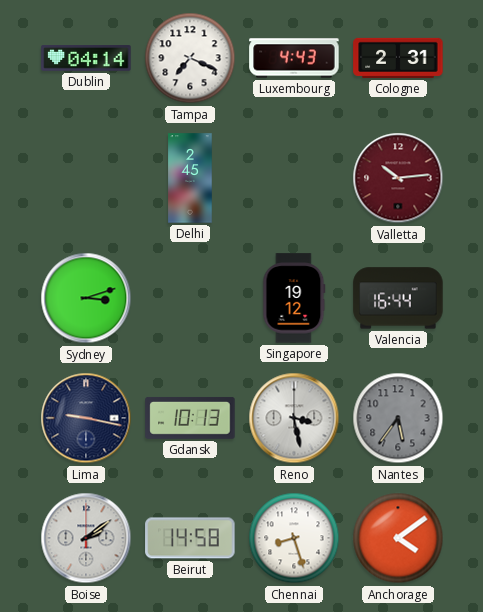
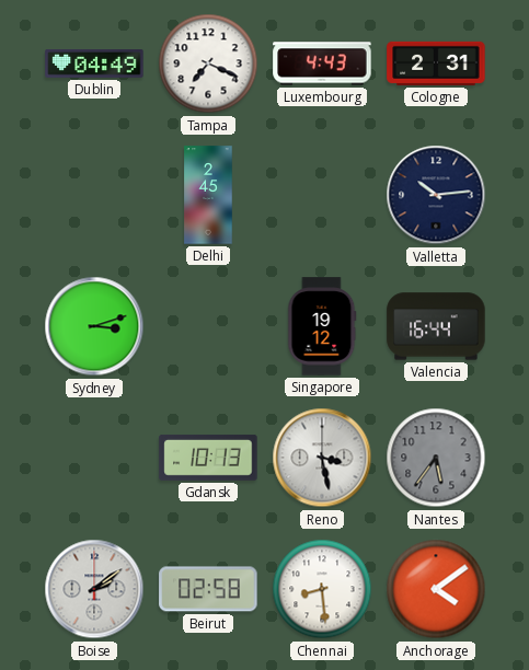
Dublin: 04:14 -> 04:49
Valletta dial: burgundy -> navy
Lima: 9:17 -> none
Beirut: 14:58 -> 02:58
Chennai: 8:27 -> 8:29
